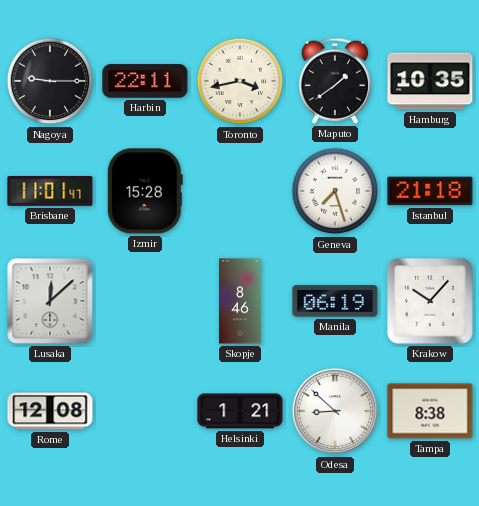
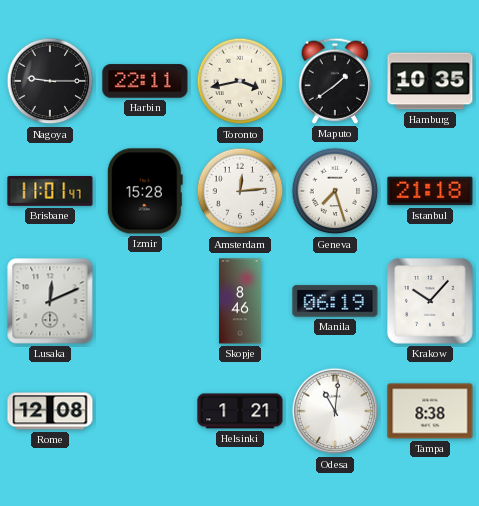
Amsterdam: none -> 12:14
Lusaka: 12:08 -> 12:11
Odesa: 8:52 -> 11:01
